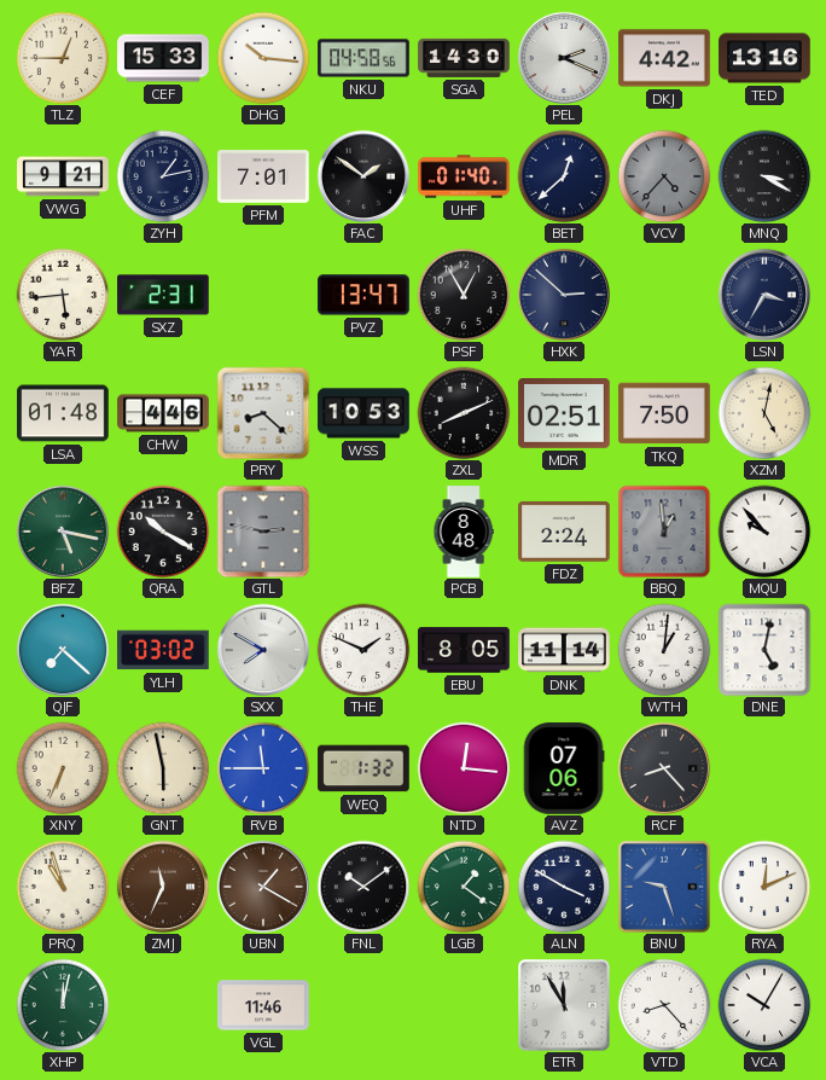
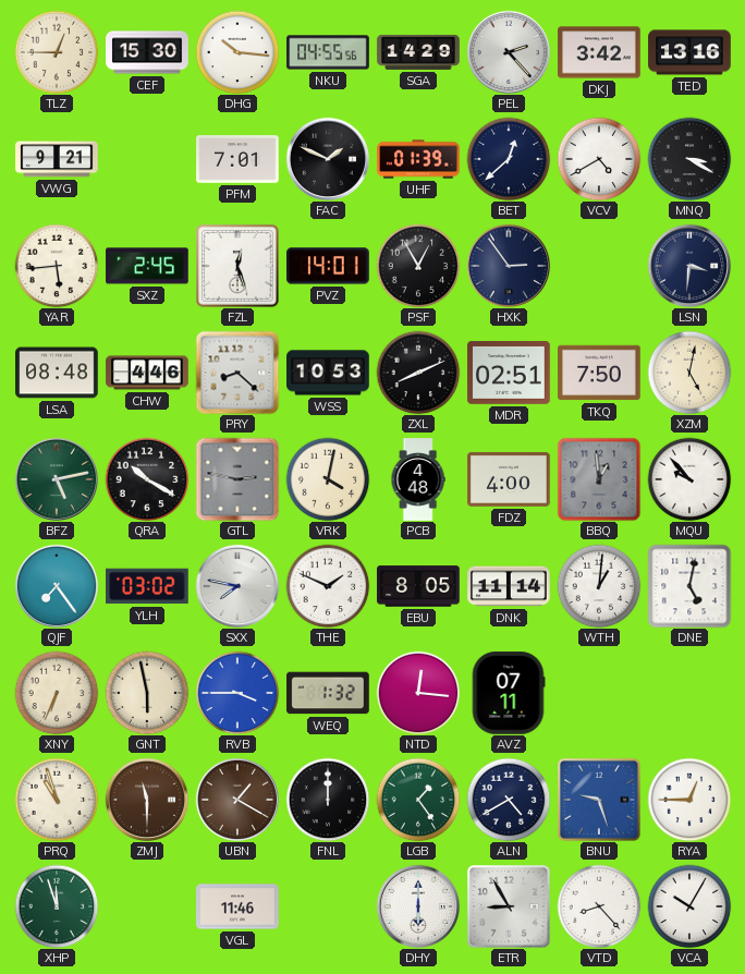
CEF: 15:33 -> 15:30
NKU: 04:58 -> 04:55
SGA: 14:30 -> 14:29
PEL: 2:19 -> 2:23
DKJ: 4:42 -> 3:42
ZYH: 1:13 -> none
FAC: 1:51 -> 1:49
UHF: 01:40 -> 01:39
VCV: 4:37 -> 4:40
VCV dial: grey -> white
SXZ: 2:31 -> 2:45
FZL: none -> 12:27
PVZ: 13:47 -> 14:01
HXK: 2:52 -> 2:54
LSN: 3:35 -> 3:31
LSA: 01:48 -> 08:48
BFZ: 5:17 -> 5:13
VRK: none -> 4:02
PCB: 8:48 -> 4:48
FDZ: 2:24 -> 4:00
QJF: 7:22 -> 7:24
SXX: 7:50 -> 7:47
RVB: 11:45 -> 3:45
AVZ: 07:06 -> 07:11
RCF: 8:23 -> none
ZMJ: 11:34 -> 11:30
FNL: 10:09 -> 12:00
LGB: 1:21 -> 1:24
ALN: 3:50 -> 4:40
RYA: 12:11 -> 12:45
XHP: 12:02 -> 11:57
DHY: none -> 6:00
ETR: 11:55 -> 8:55
